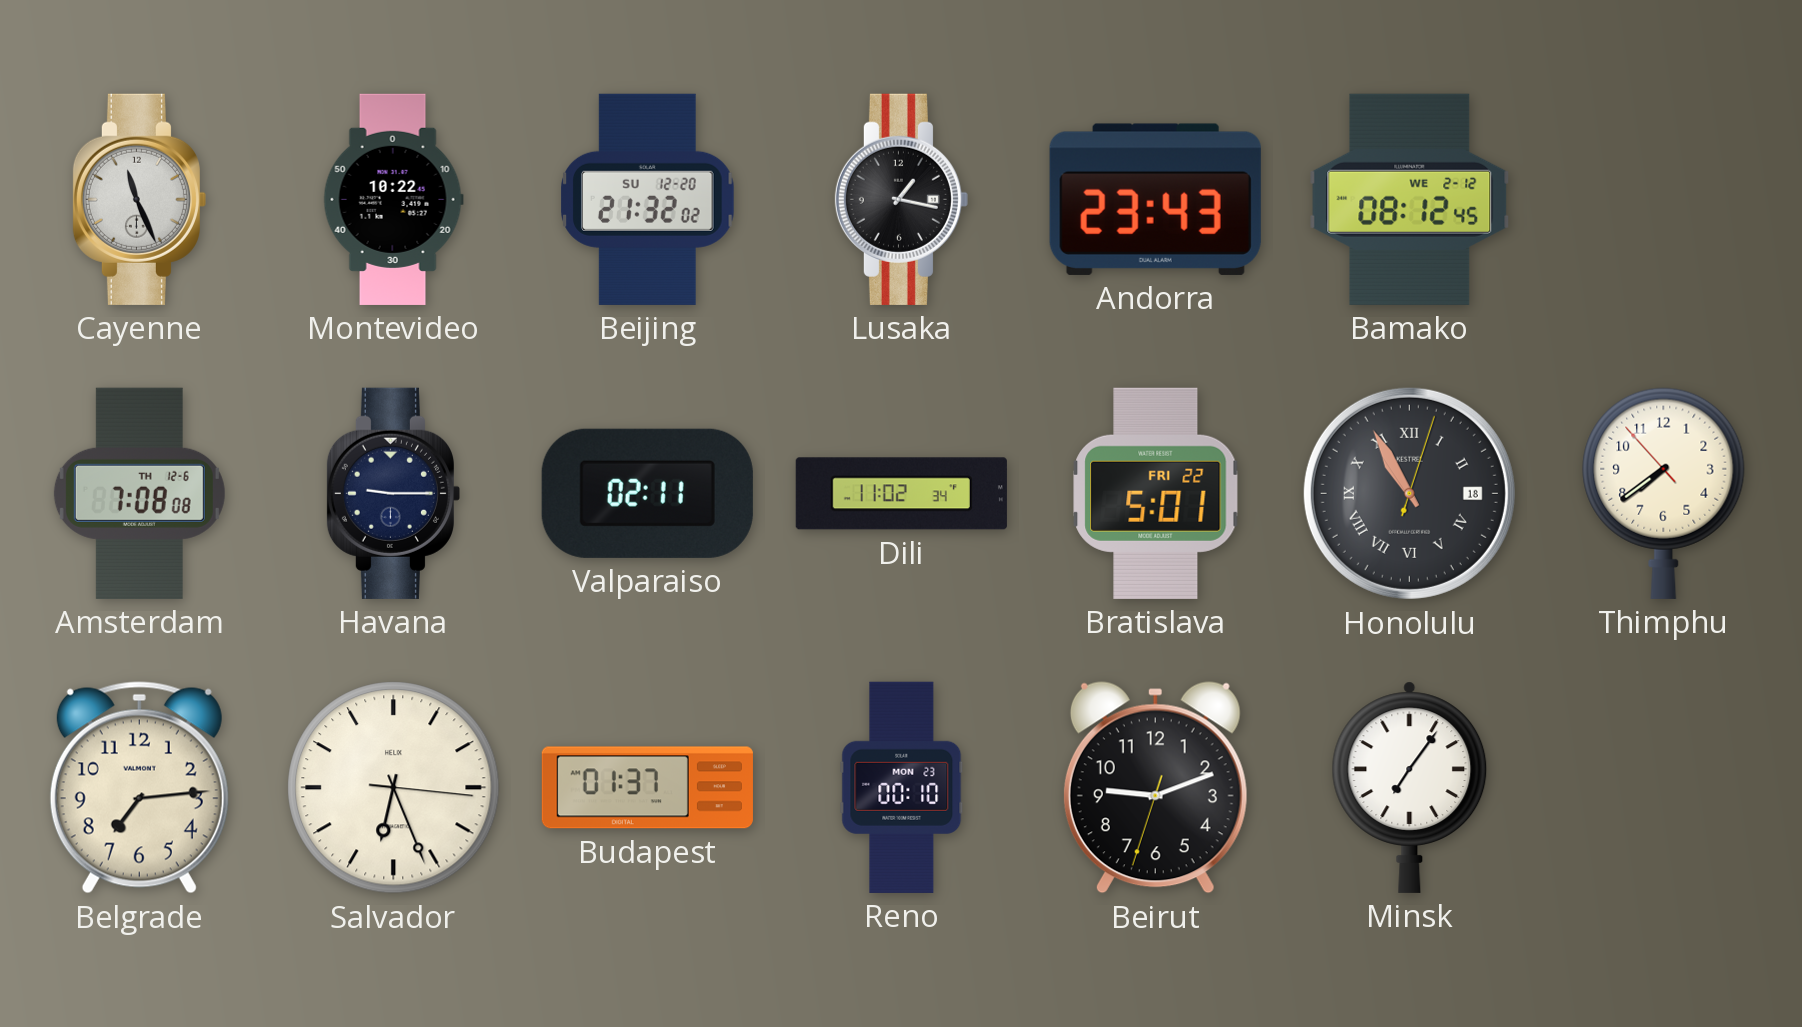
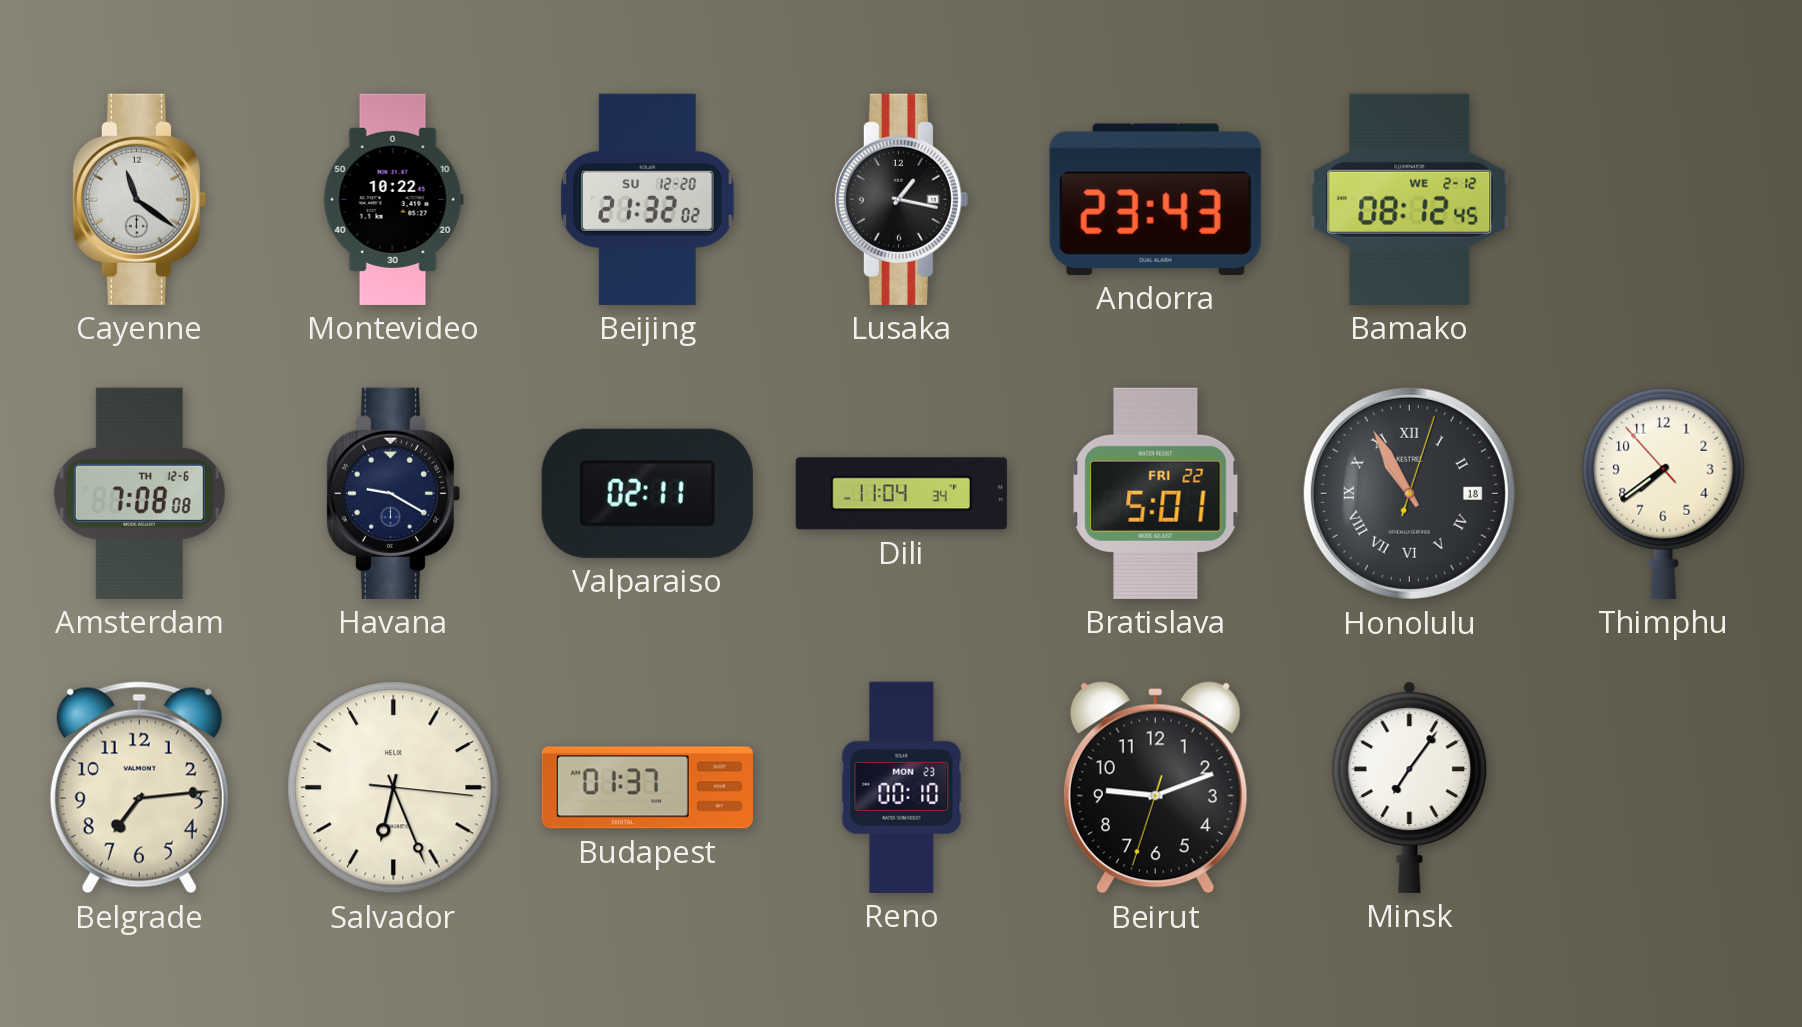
Cayenne: 11:26 -> 11:21
Havana: 9:15 -> 9:20
Dili: 11:02 -> 11:04
